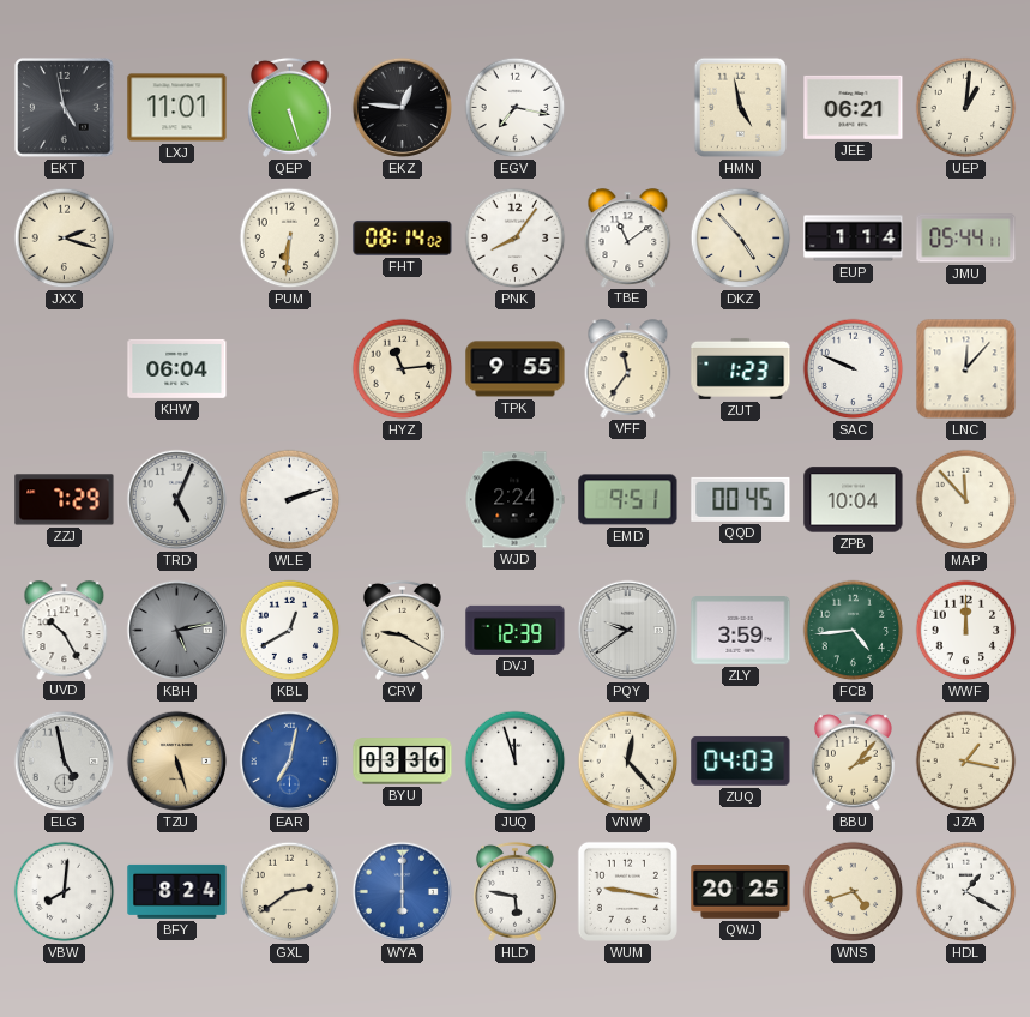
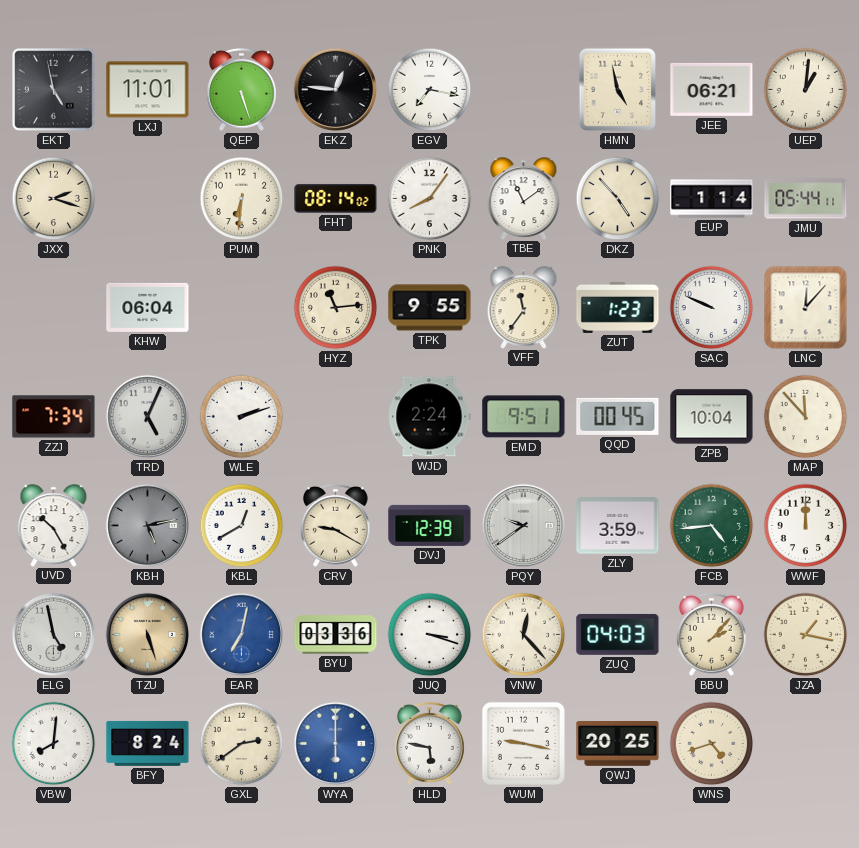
ZZJ: 7:29 -> 7:34
JUQ: 11:57 -> 3:18
HDL: 1:20 -> none
